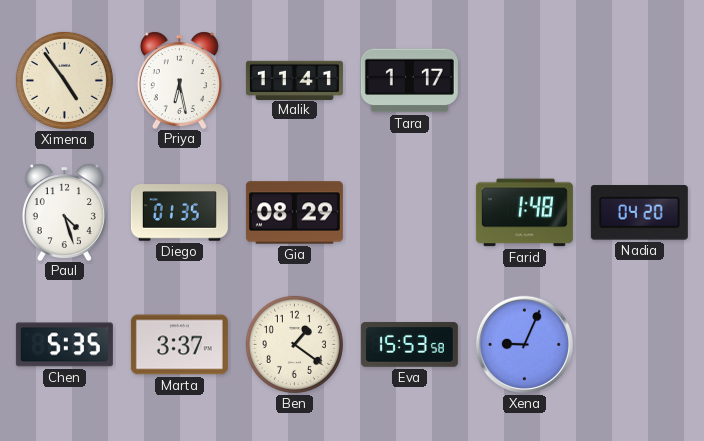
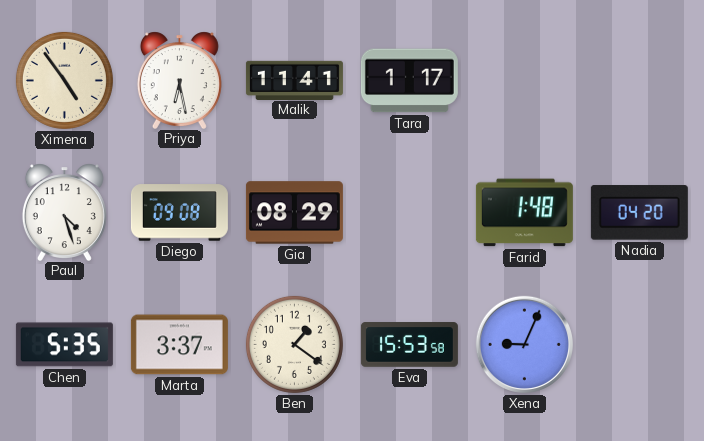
Diego: 01:35 -> 09:08
